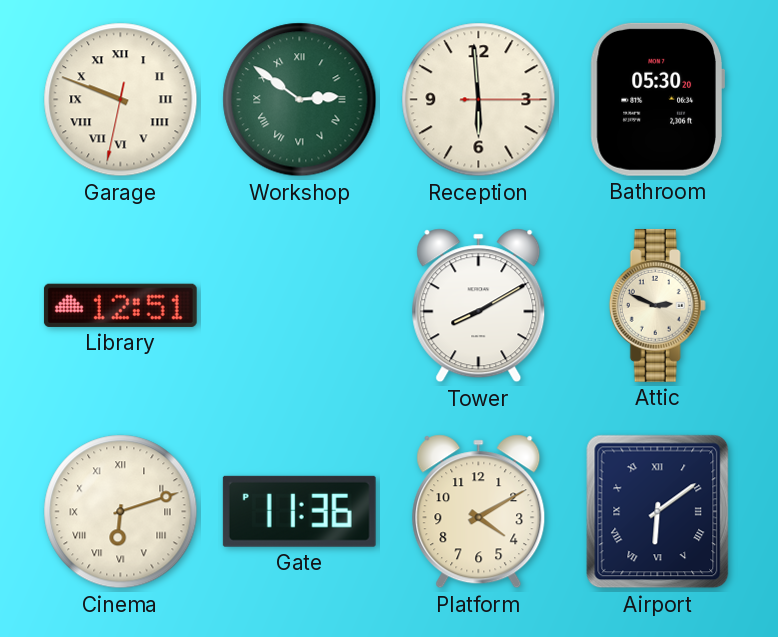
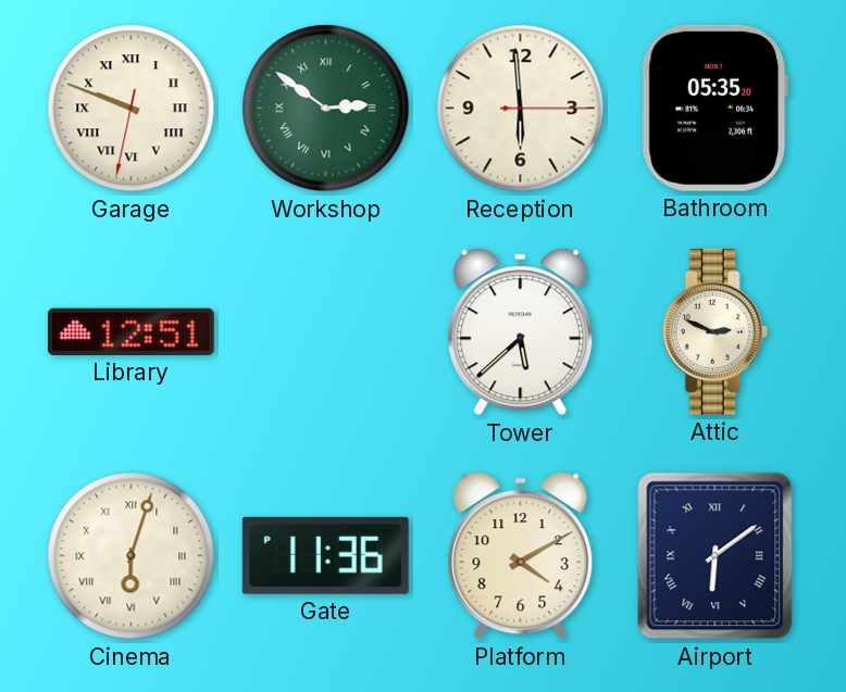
Bathroom: 05:30 -> 05:35
Tower: 8:10 -> 5:38
Cinema: 6:12 -> 6:03
